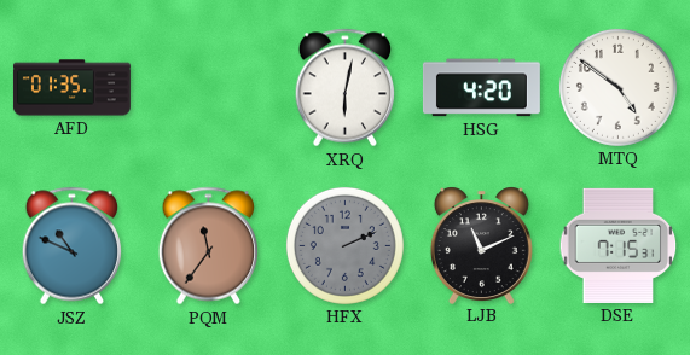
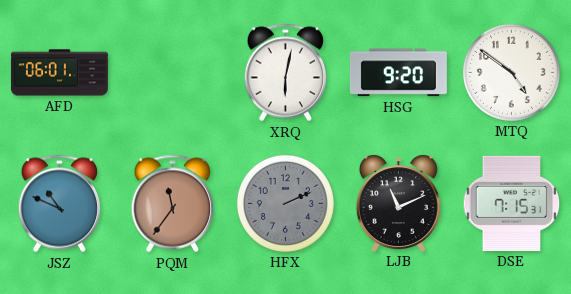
AFD: 01:35 -> 06:01
HSG: 4:20 -> 9:20
